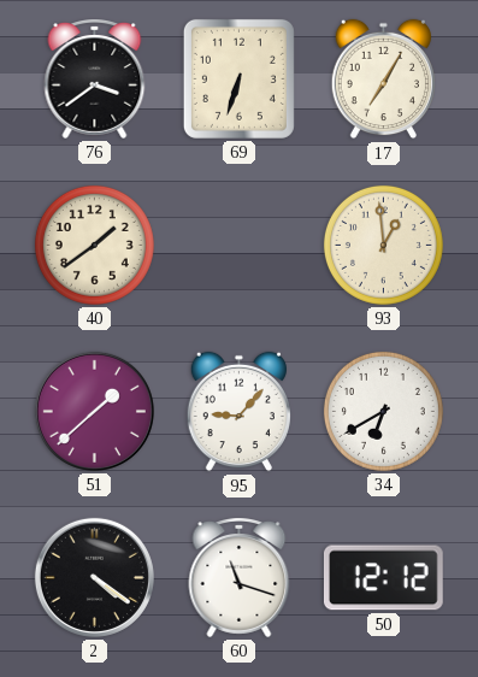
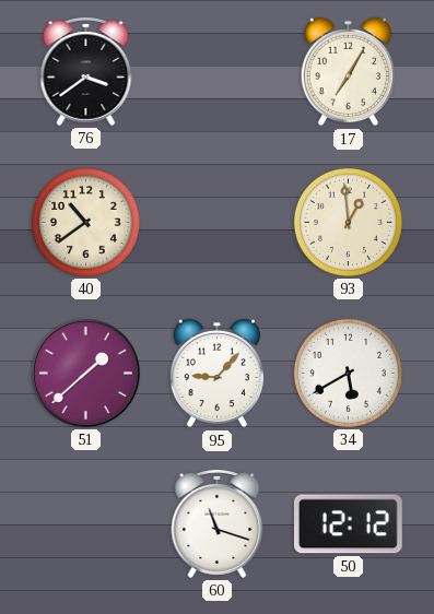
69: 6:33 -> none
40: 1:39 -> 10:39
34: 6:40 -> 5:40
2: 4:21 -> none
